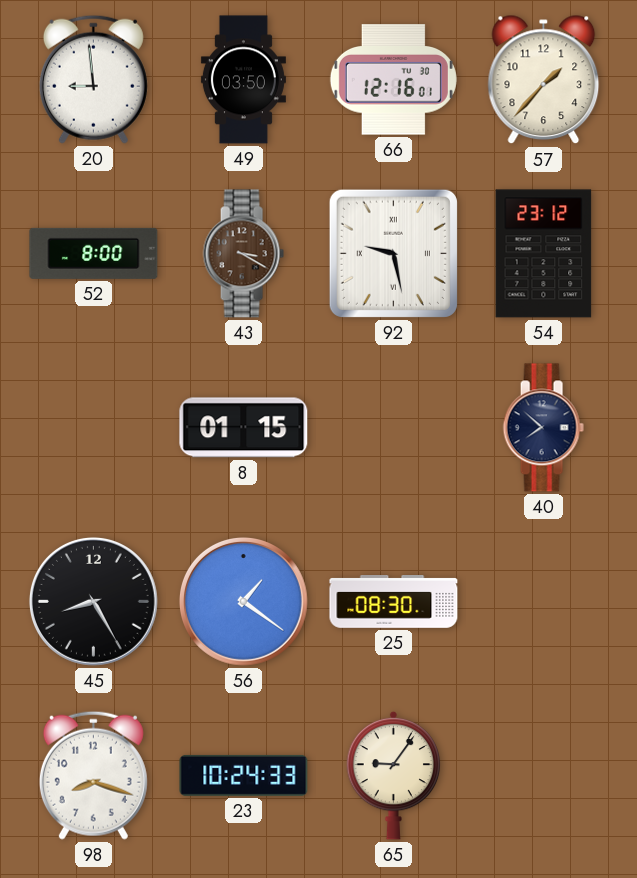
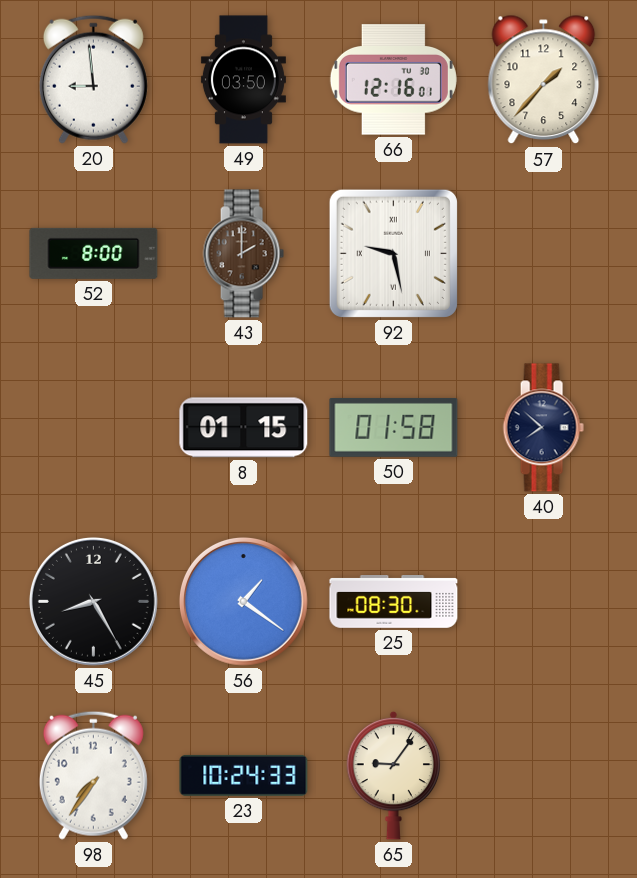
43: 3:20 -> 2:00
54: 23:12 -> none
50: none -> 01:58
98: 8:18 -> 7:36
